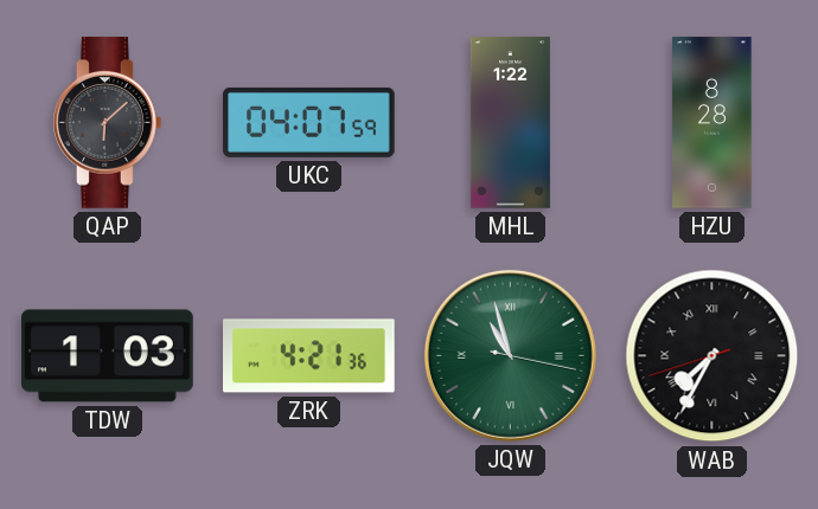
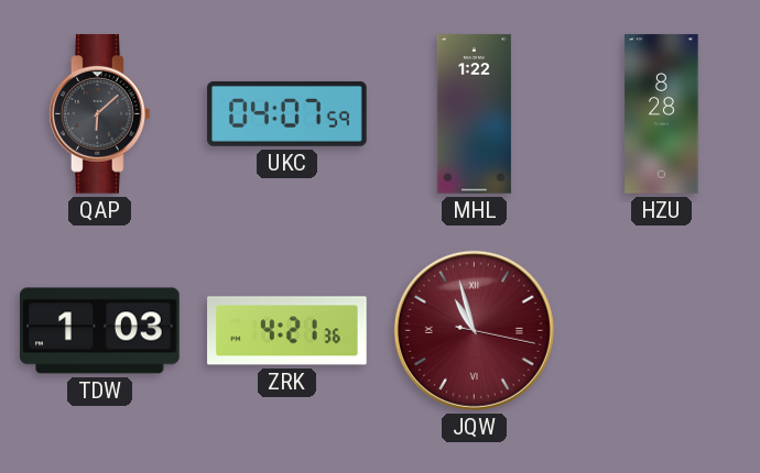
JQW dial: green -> burgundy
WAB: 7:34 -> none
